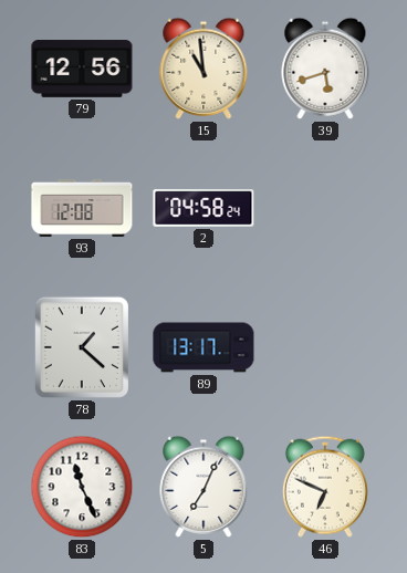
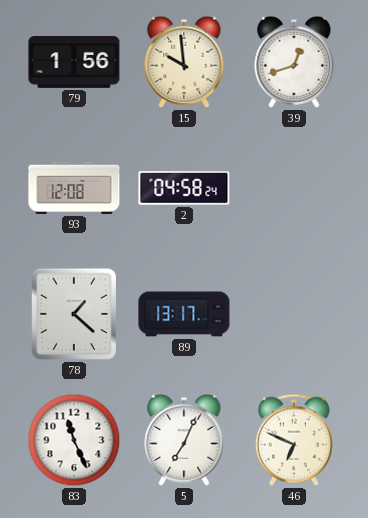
79: 12:56 -> 1:56
15: 10:59 -> 9:59
39: 5:42 -> 12:42
